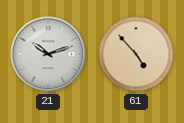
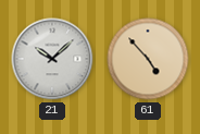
21: 10:12 -> 10:08
